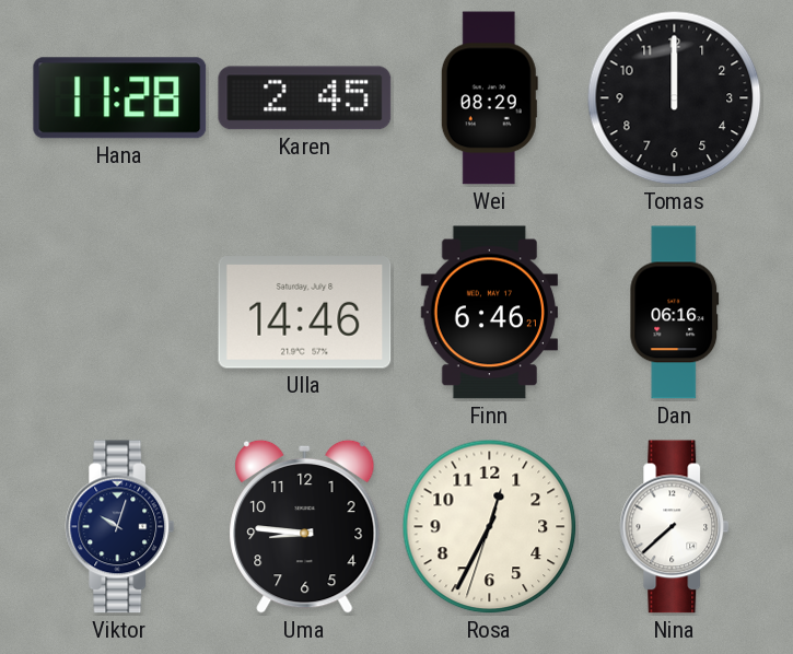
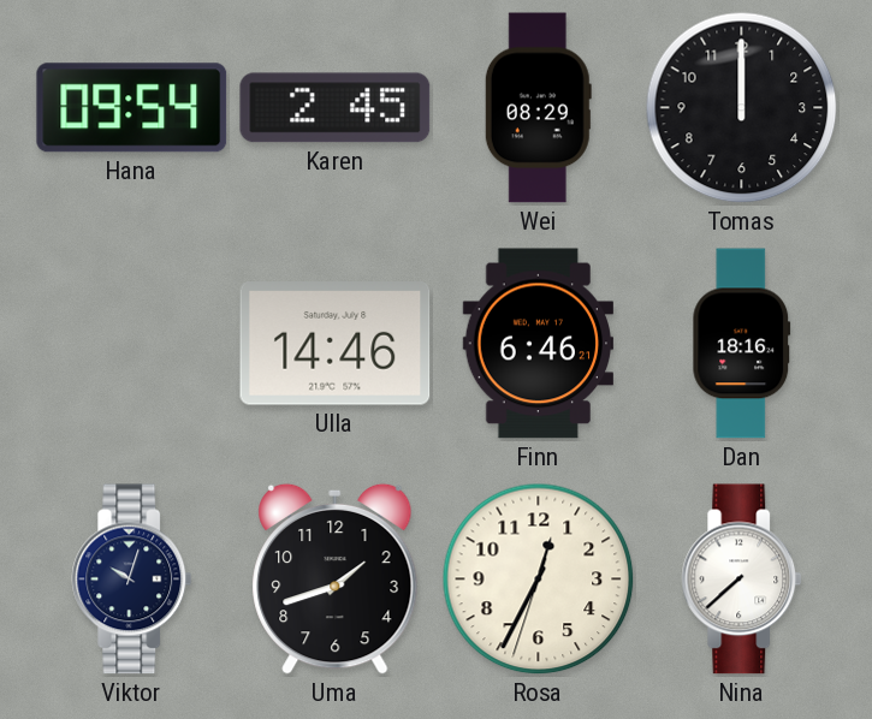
Hana: 11:28 -> 09:54
Dan: 06:16 -> 18:16
Uma: 8:46 -> 1:42
